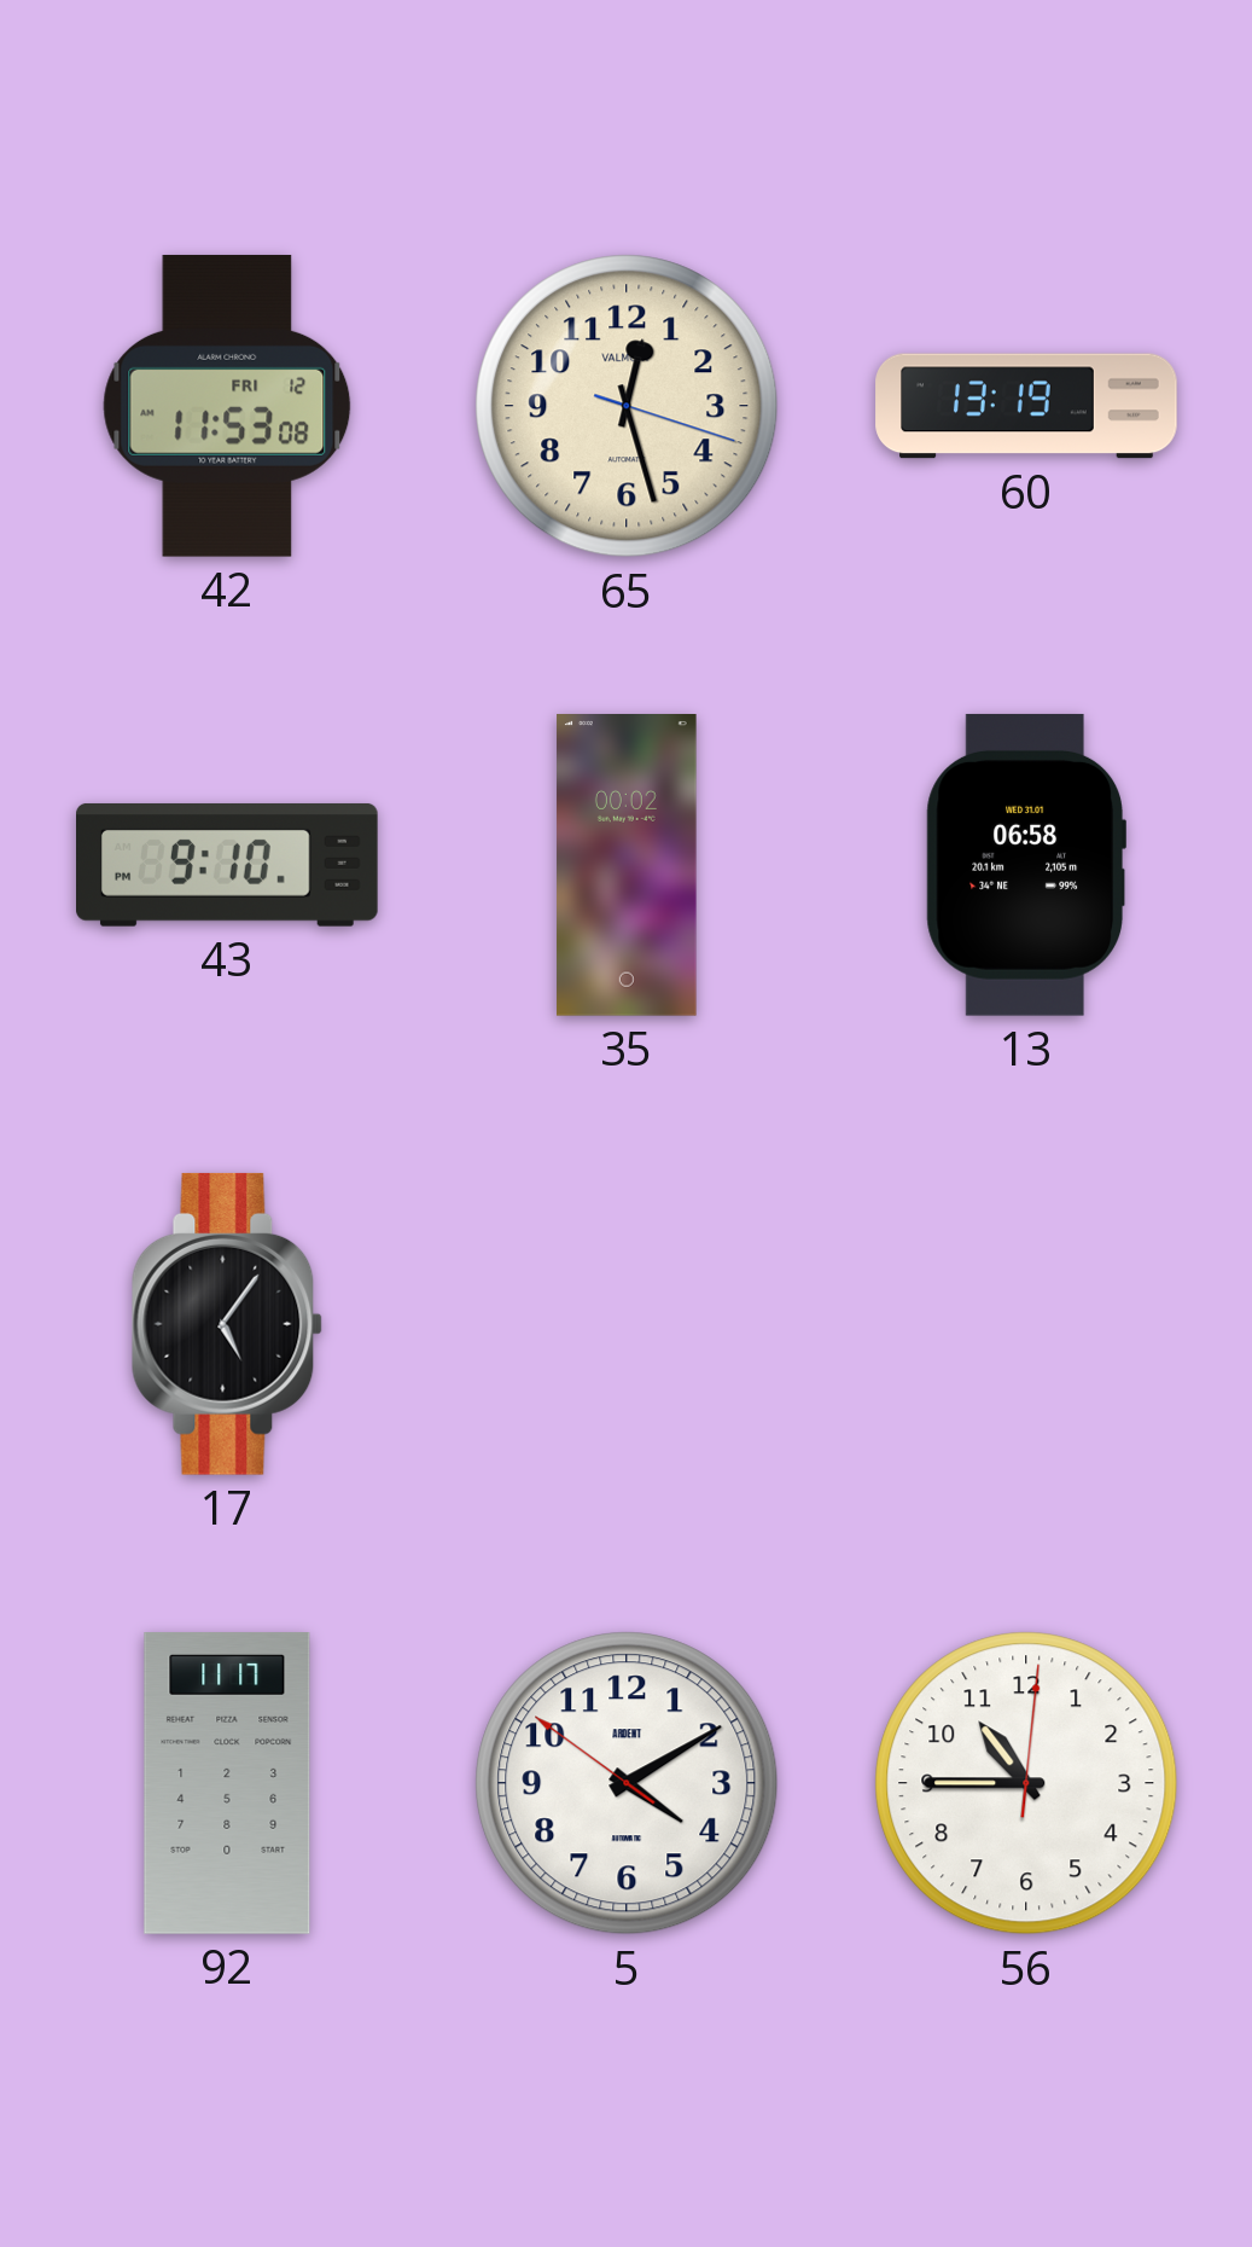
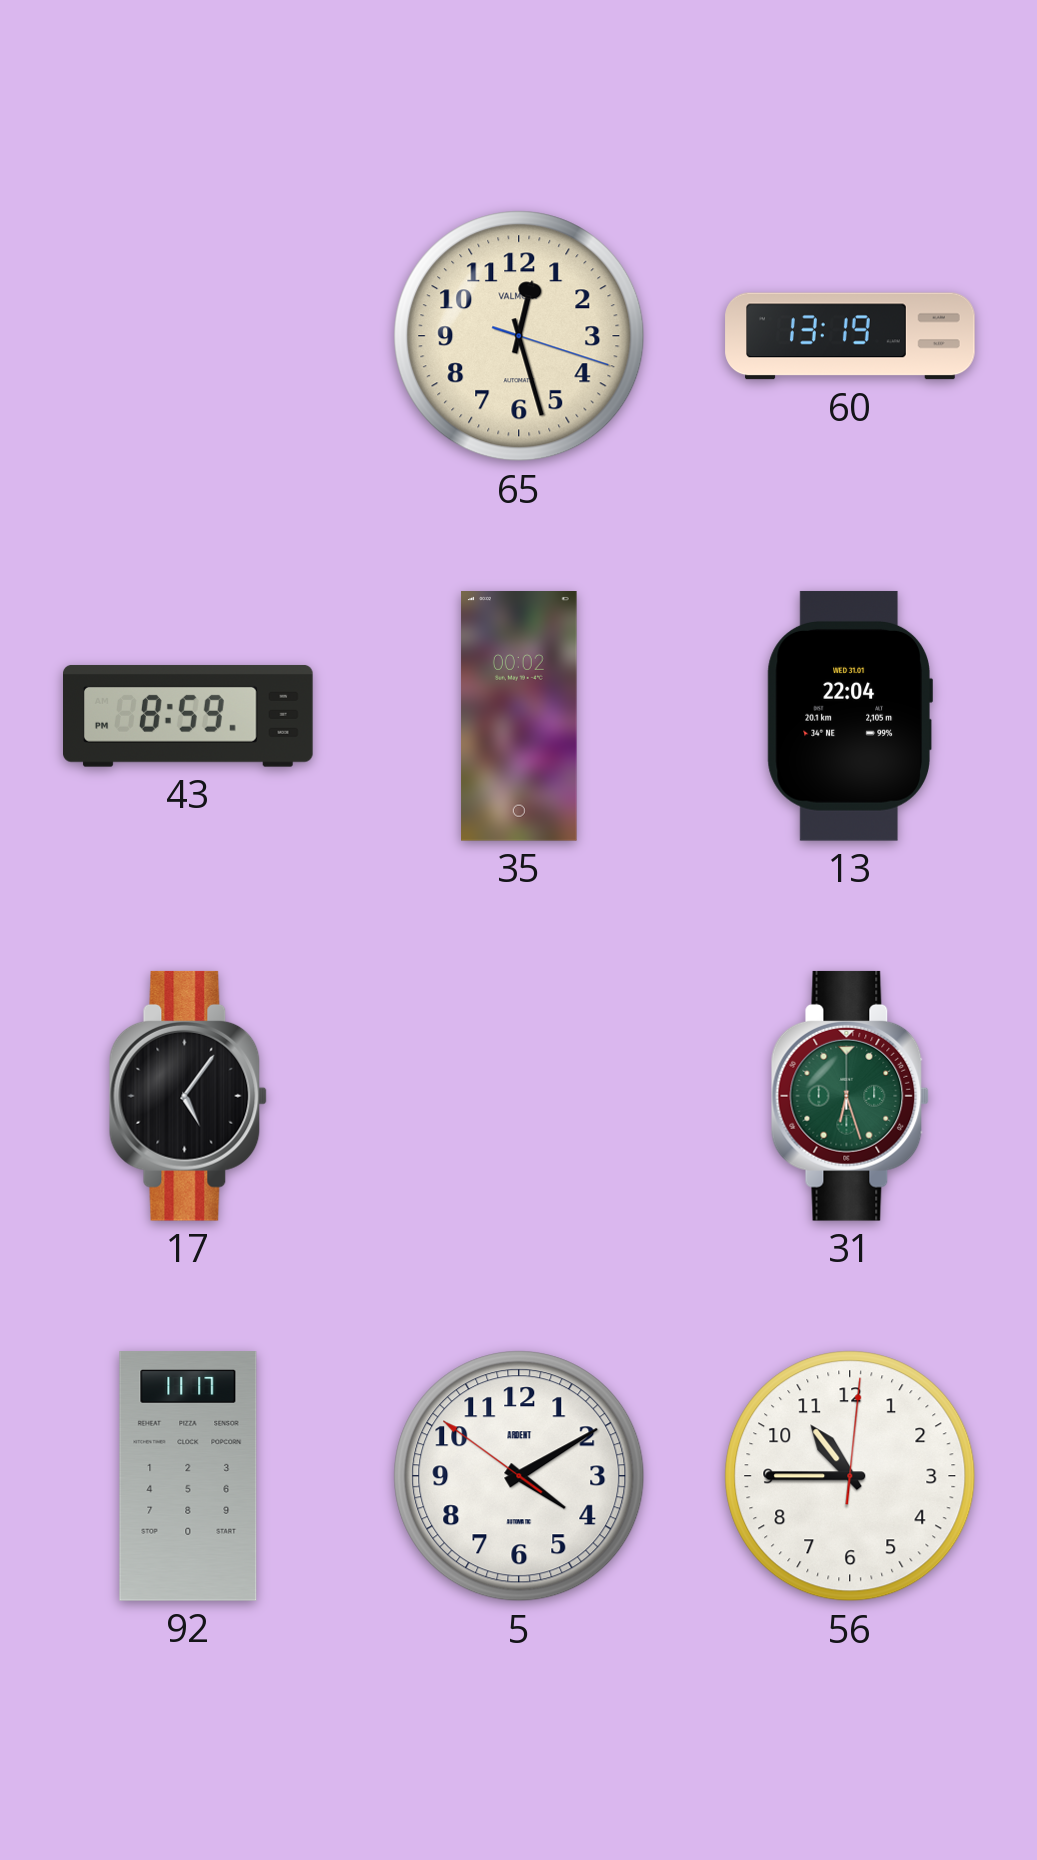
42: 11:53 -> none
43: 9:10 -> 8:59
13: 06:58 -> 22:04
31: none -> 6:27
